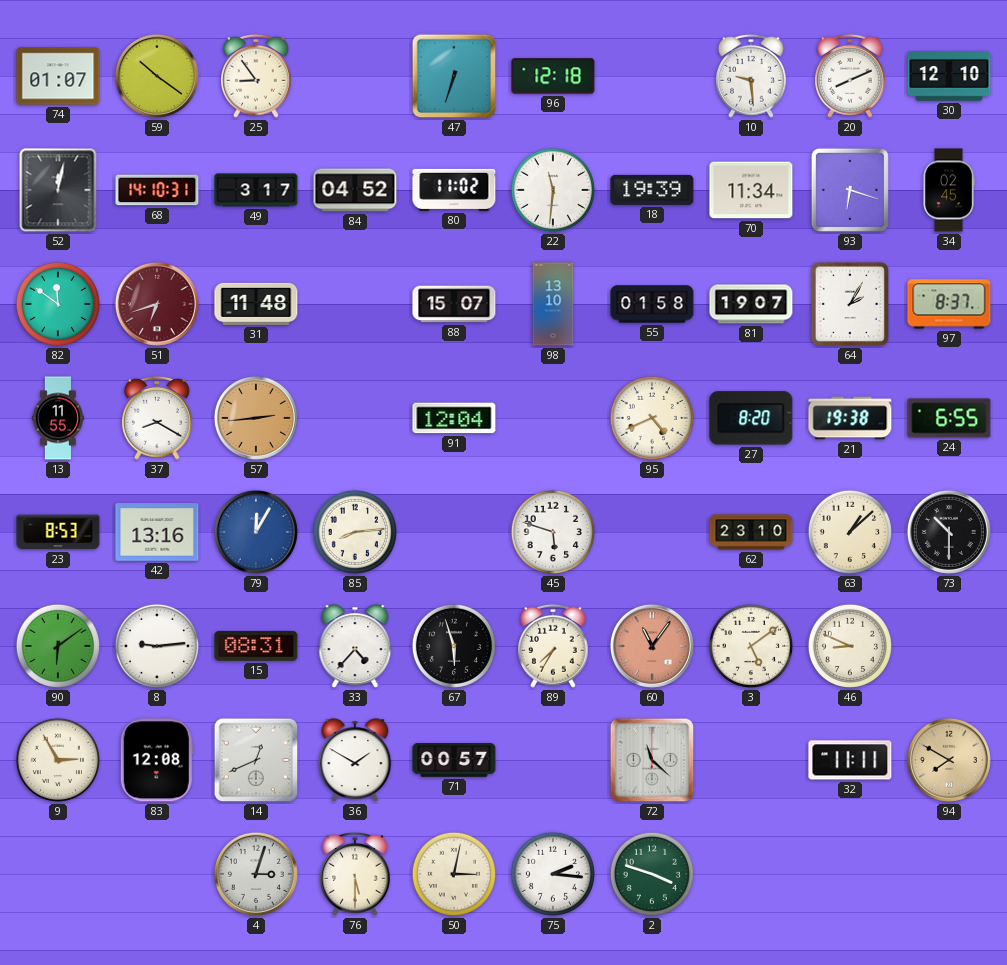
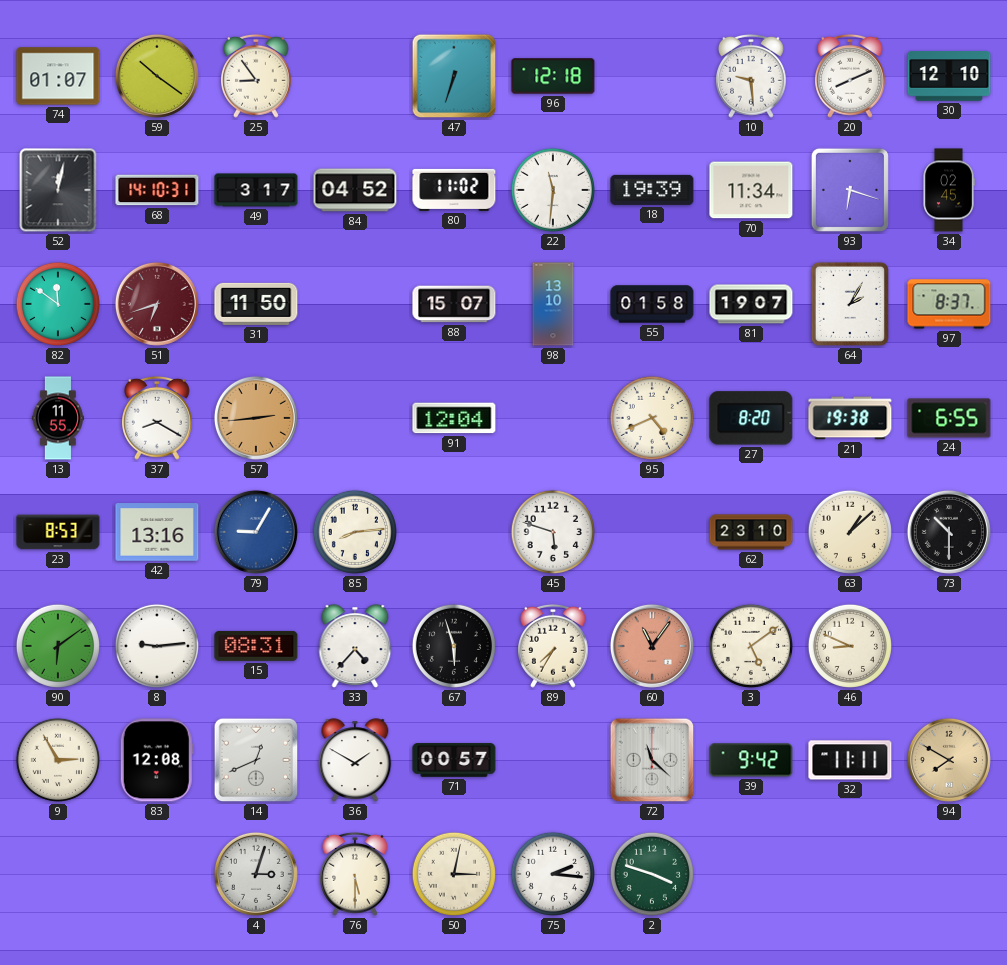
31: 11:48 -> 11:50
79: 12:05 -> 9:05
39: none -> 9:42
